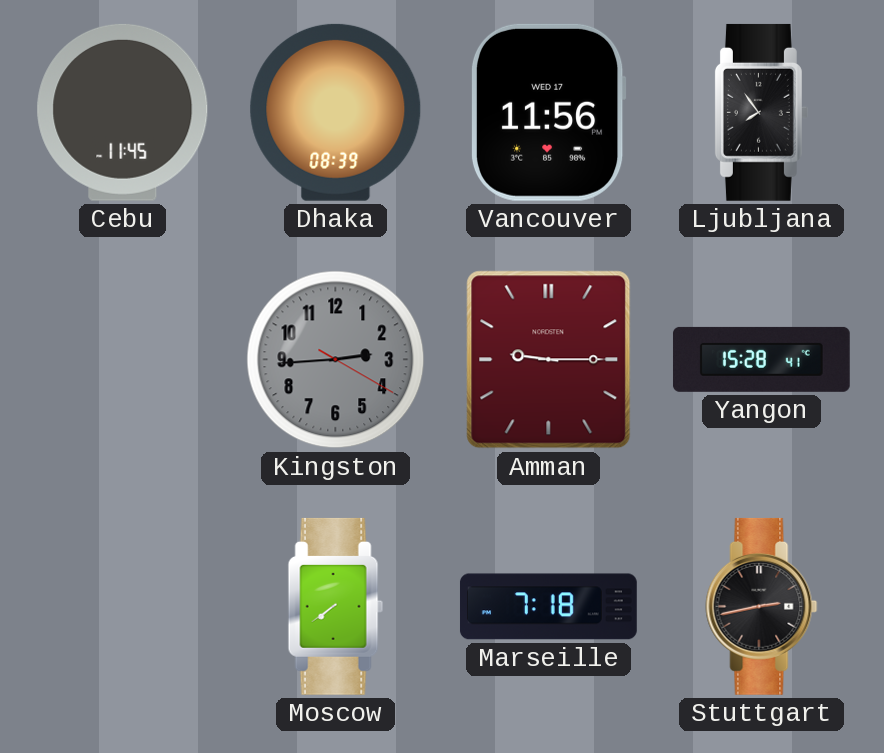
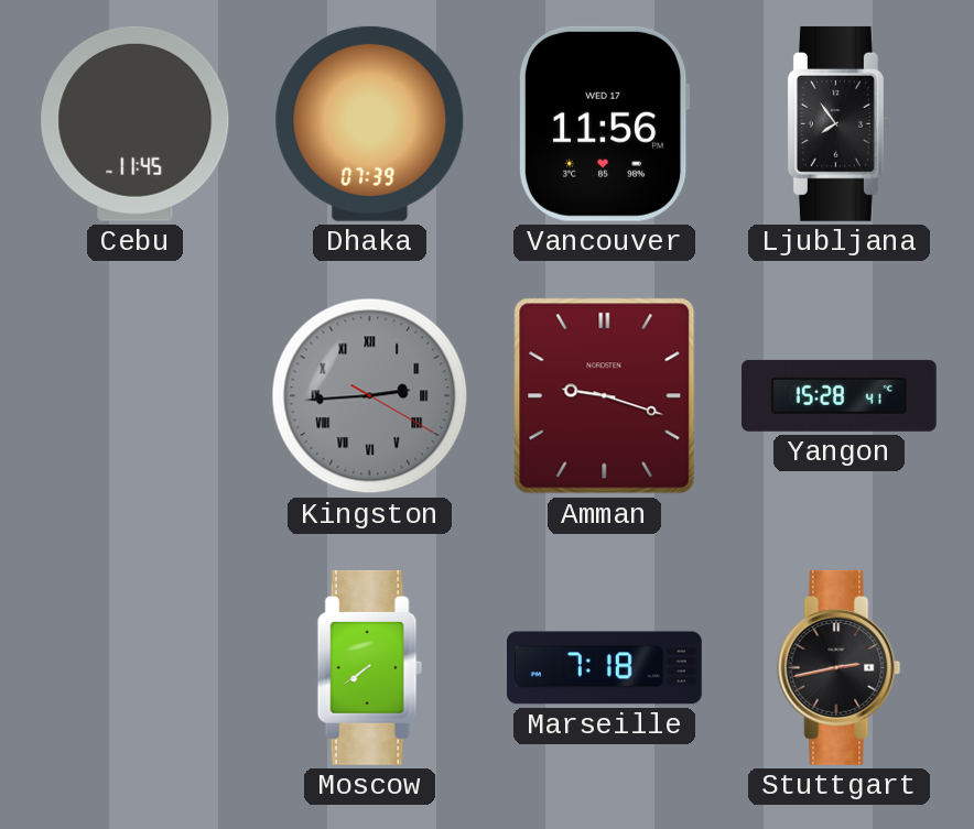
Dhaka: 08:39 -> 07:39
Kingston numerals: Arabic -> Roman
Amman: 9:15 -> 9:18
